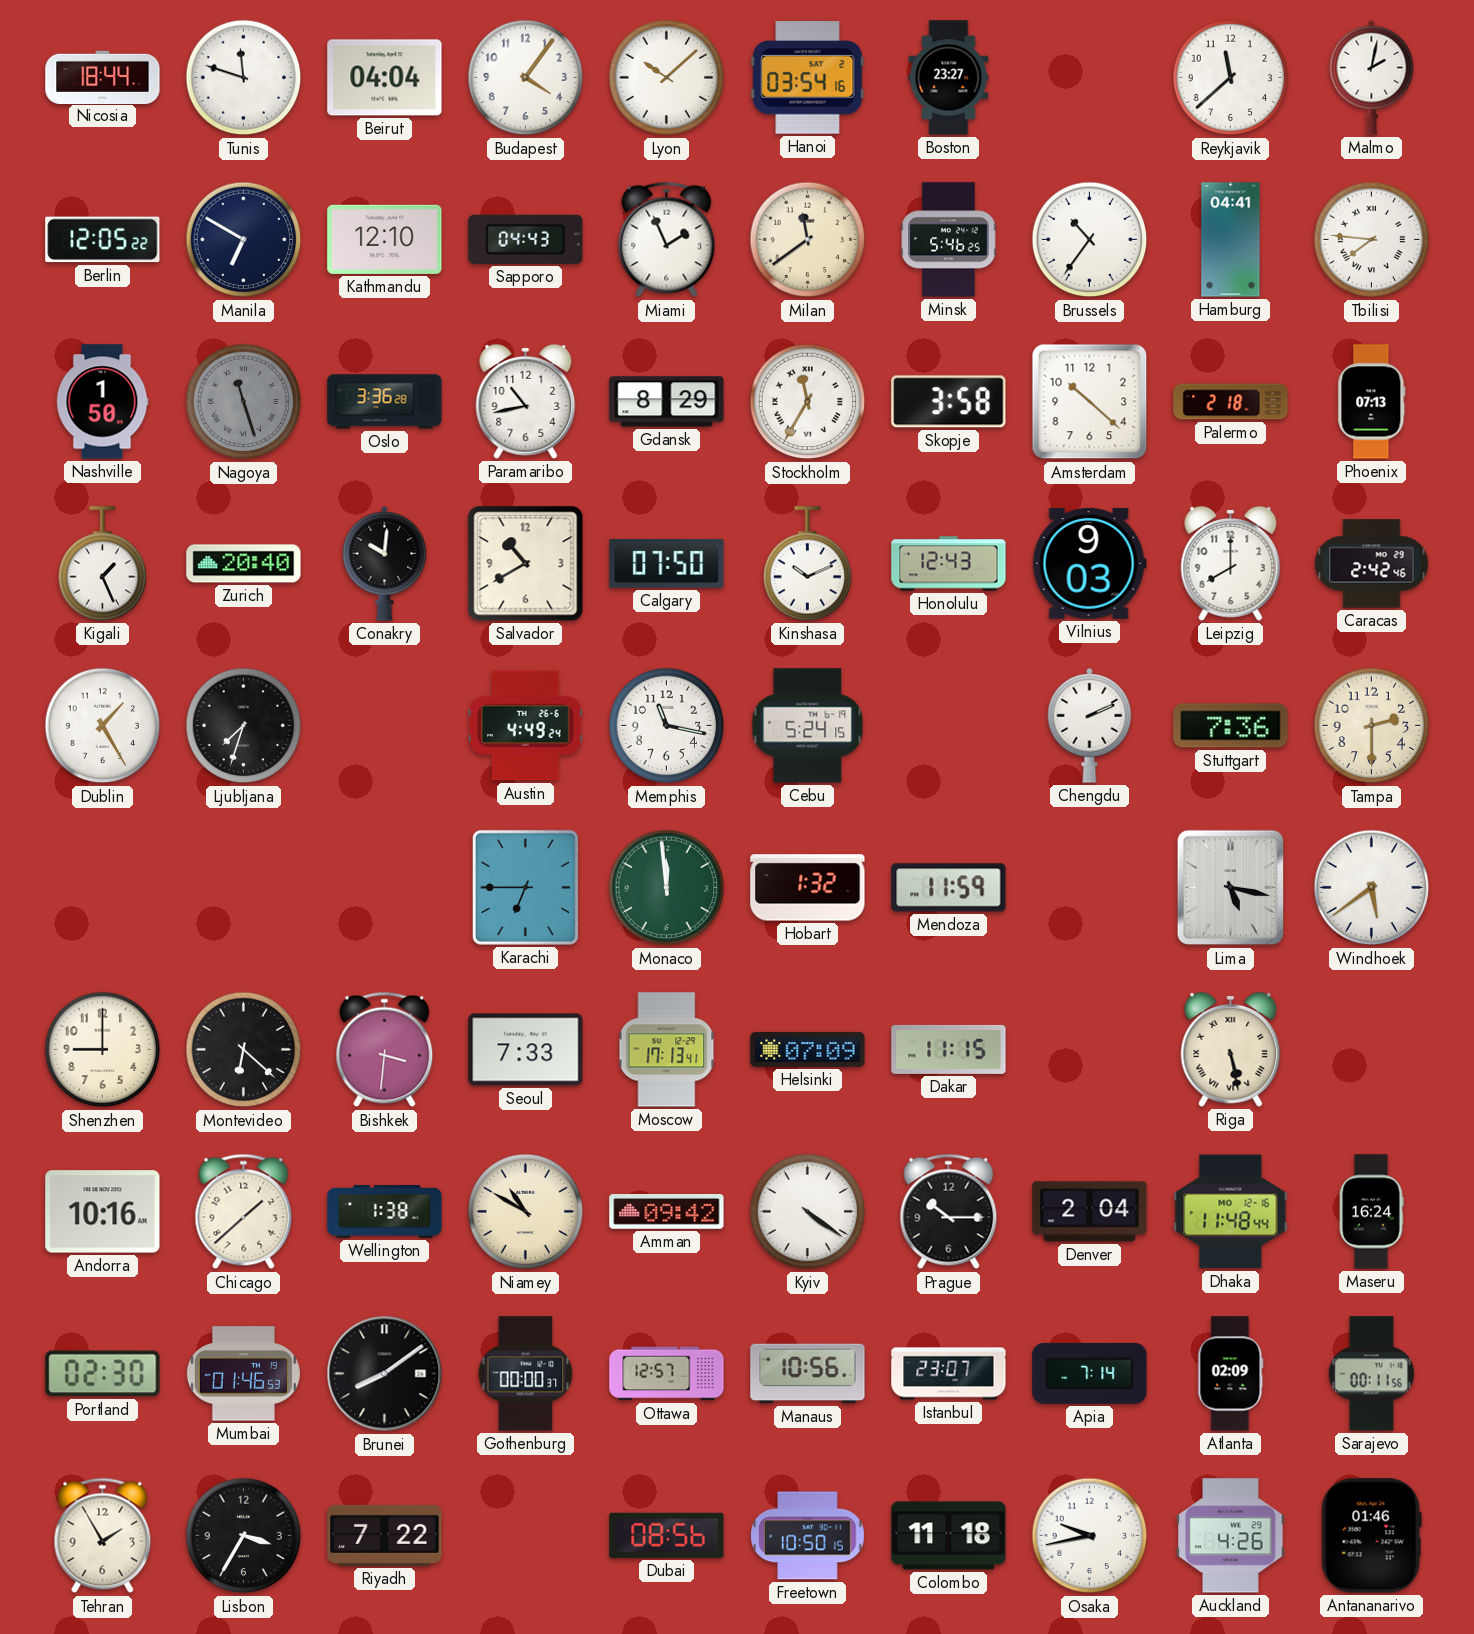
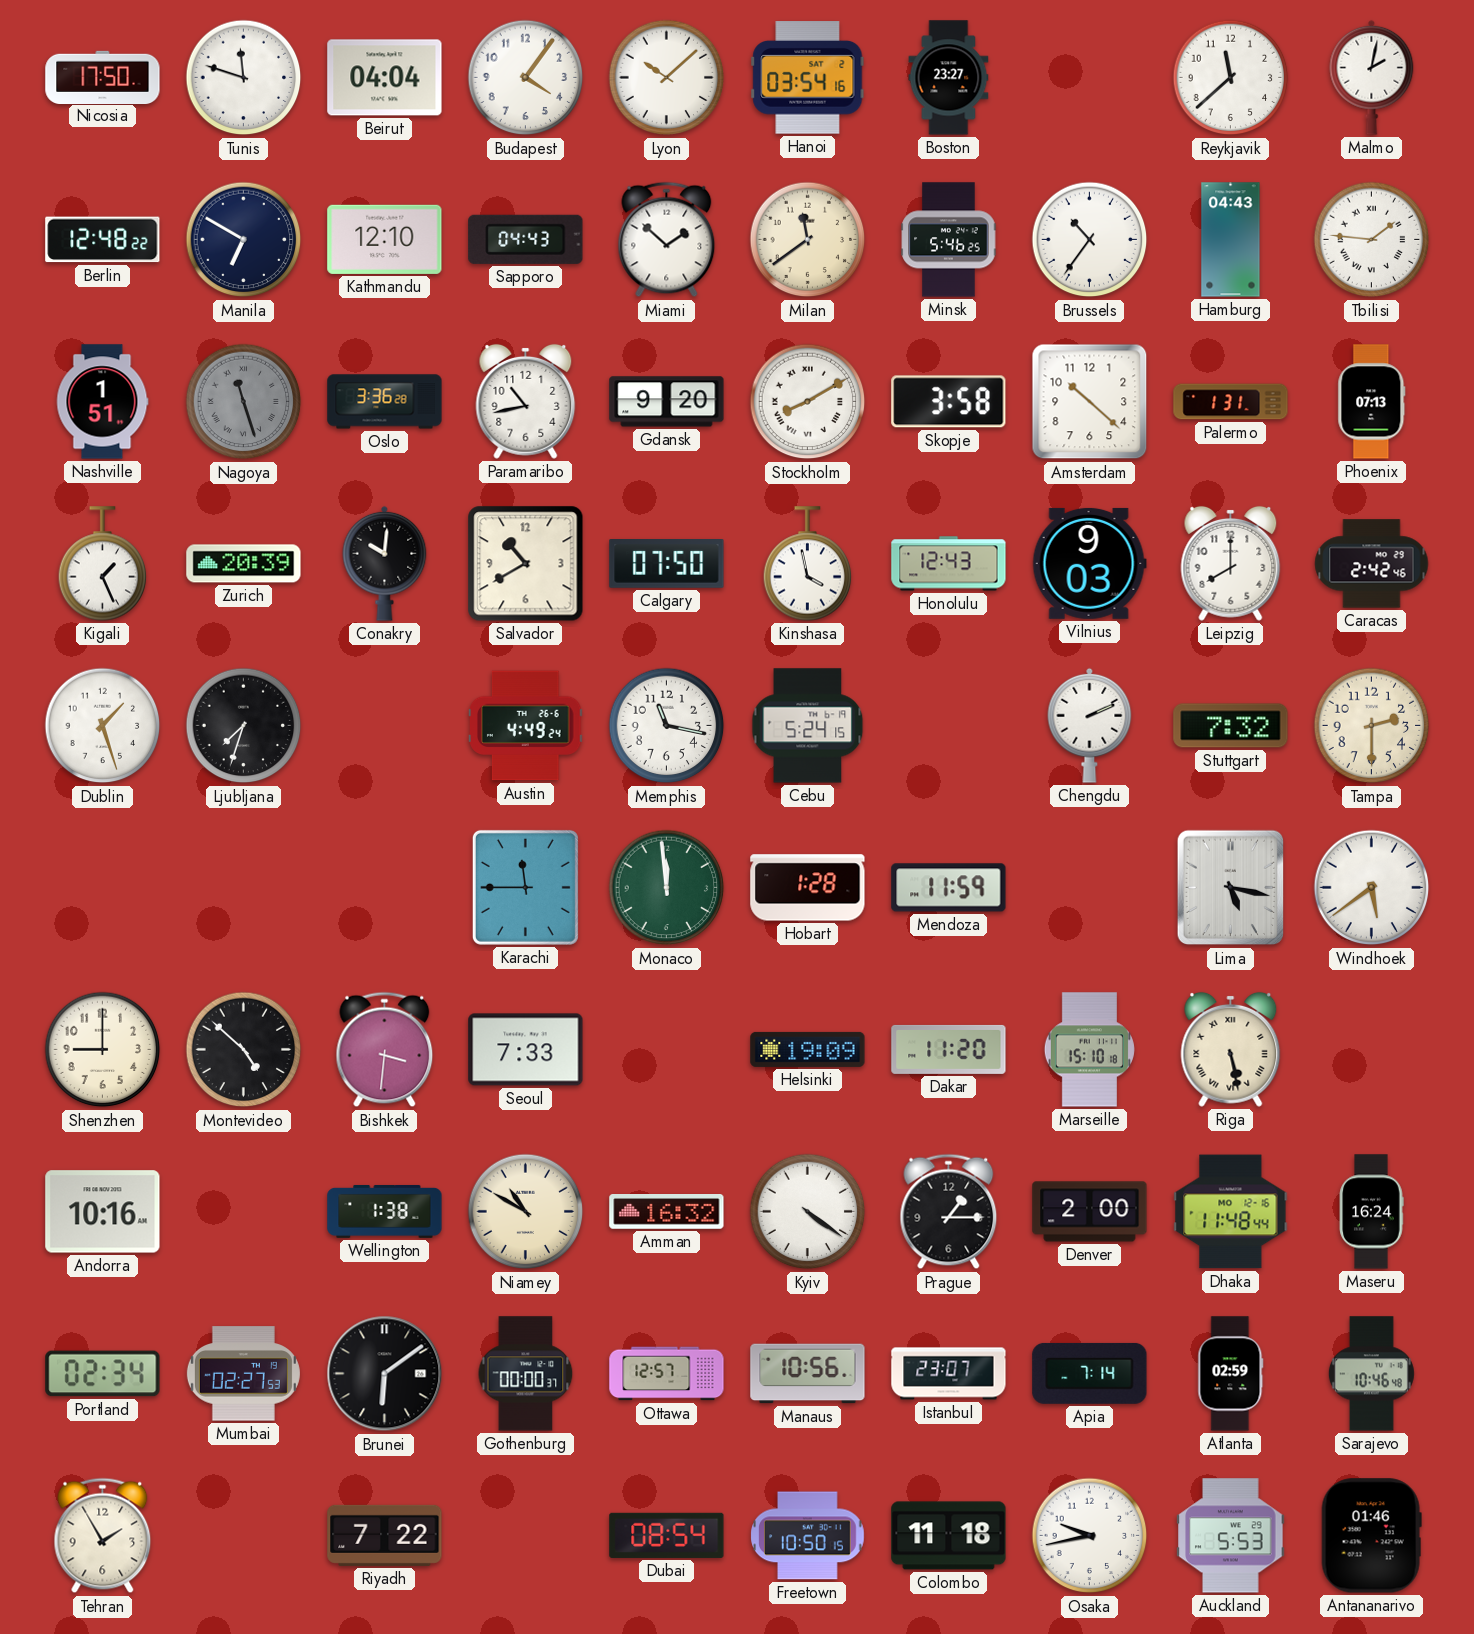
Nicosia: 18:44 -> 17:50
Berlin: 12:05 -> 12:48
Miami: 1:56 -> 1:52
Hamburg: 04:41 -> 04:43
Tbilisi: 7:46 -> 1:46
Nashville: 1:50 -> 1:51
Gdansk: 8:29 -> 9:20
Stockholm: 11:35 -> 8:10
Palermo: 2:18 -> 1:31
Zurich: 20:40 -> 20:39
Kinshasa: 10:11 -> 3:58
Dublin: 1:25 -> 1:27
Stuttgart: 7:36 -> 7:32
Karachi: 6:45 -> 11:45
Hobart: 1:32 -> 1:28
Montevideo: 6:22 -> 4:52
Moscow: 17:13 -> none
Helsinki: 07:09 -> 19:09
Dakar: 11:15 -> 11:20
Marseille: none -> 15:10
Chicago: 1:38 -> none
Amman: 09:42 -> 16:32
Prague: 10:15 -> 1:15
Denver: 2:04 -> 2:00
Portland: 02:30 -> 02:34
Mumbai: 01:46 -> 02:27
Brunei: 8:09 -> 6:09
Atlanta: 02:09 -> 02:59
Sarajevo: 00:11 -> 10:46
Lisbon: 3:35 -> none
Dubai: 08:56 -> 08:54
Auckland: 4:26 -> 5:53
